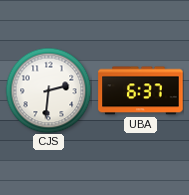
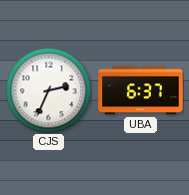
CJS: 2:31 -> 2:34
